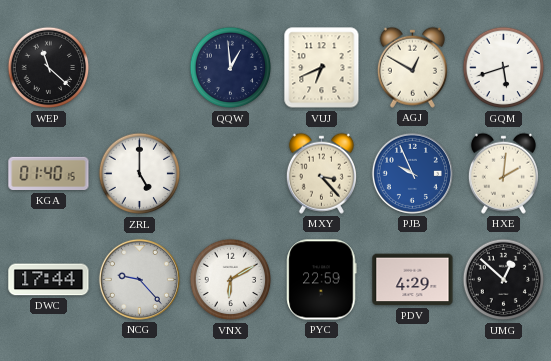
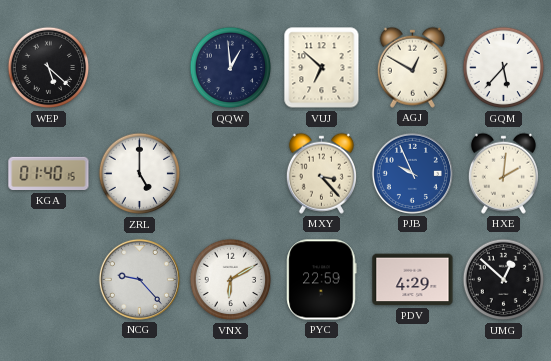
WEP: 11:22 -> 5:22
VUJ: 6:41 -> 6:52
GQM: 5:42 -> 5:37
DWC: 17:44 -> none
